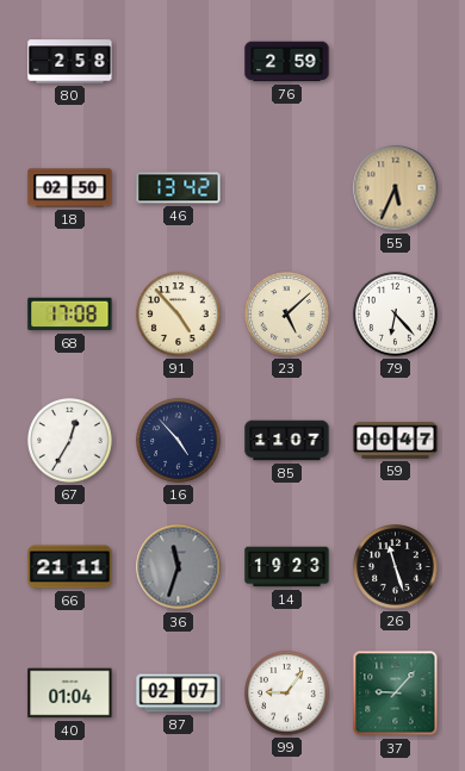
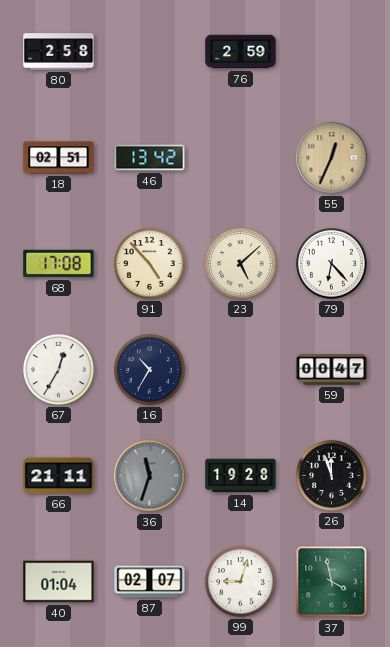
18: 02:50 -> 02:51
55: 5:34 -> 12:34
16: 4:53 -> 10:35
85: 11:07 -> none
14: 19:23 -> 19:28
26: 11:27 -> 11:57
99: 9:06 -> 9:03
37: 9:07 -> 3:58
